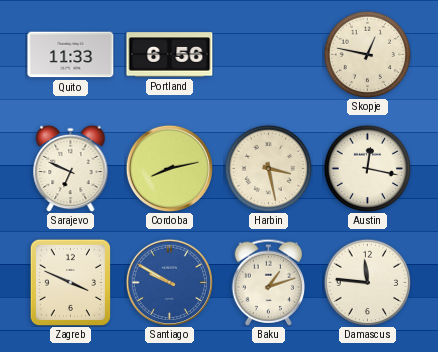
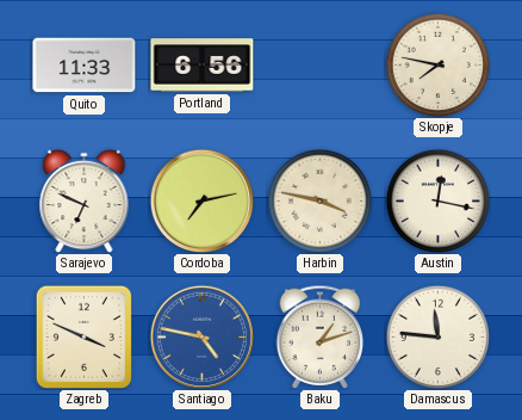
Skopje: 12:47 -> 7:47
Cordoba: 8:13 -> 7:13
Harbin: 3:28 -> 3:47
Santiago: 9:50 -> 4:47
